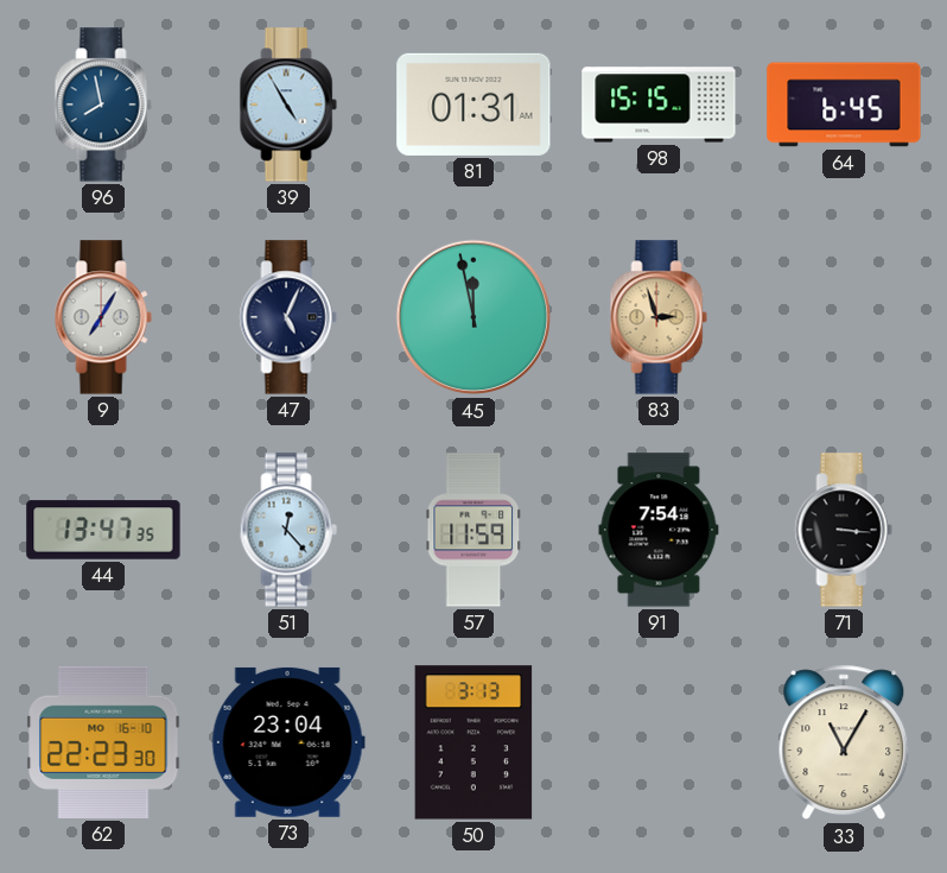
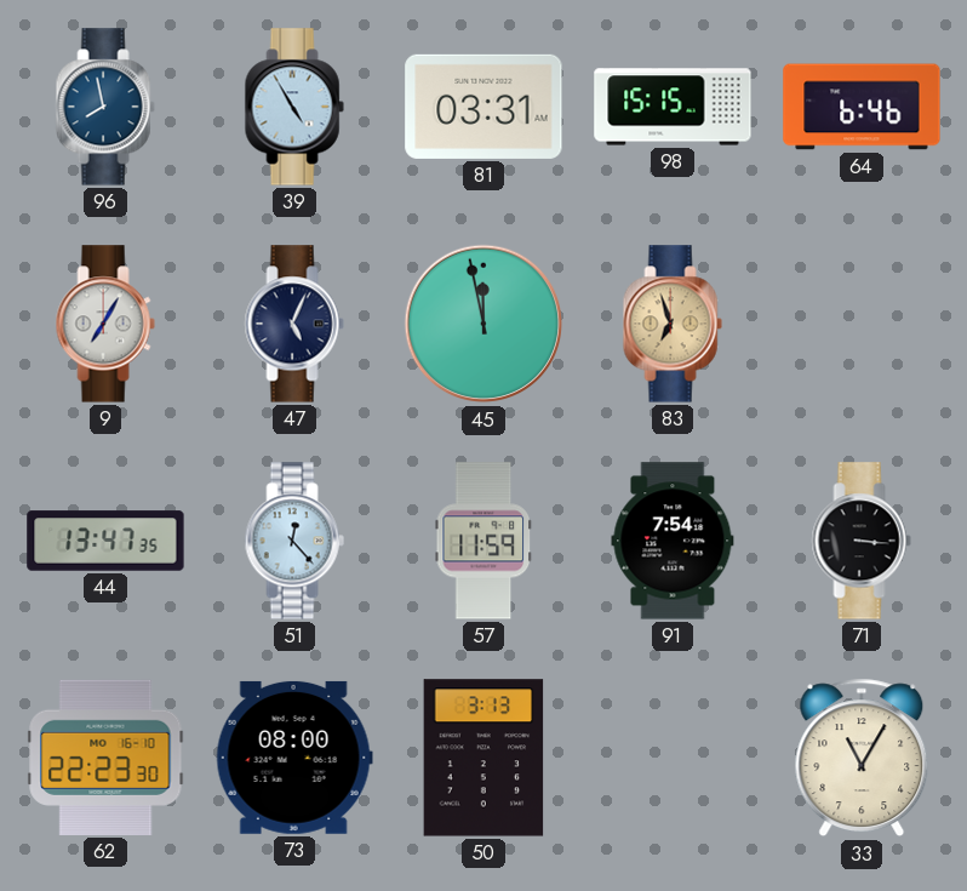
81: 01:31 -> 03:31
64: 6:45 -> 6:46
83: 2:57 -> 6:57
73: 23:04 -> 08:00
